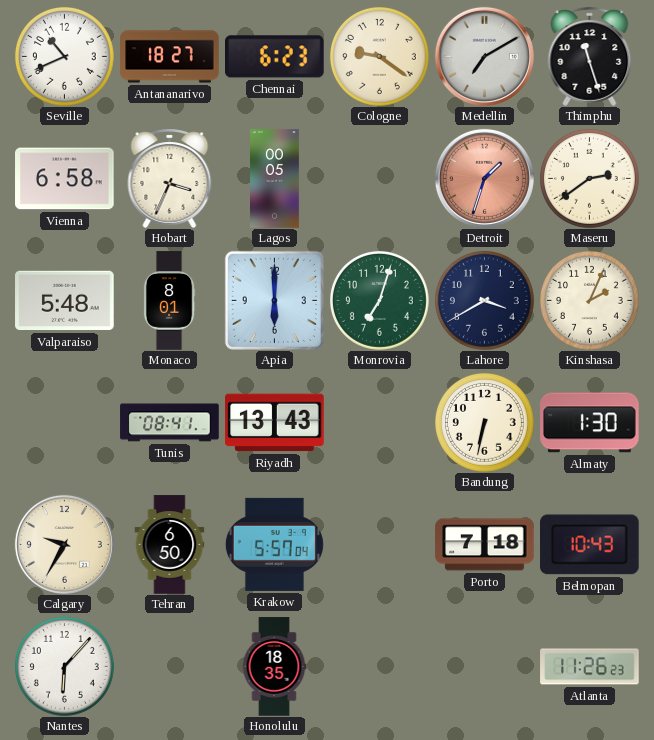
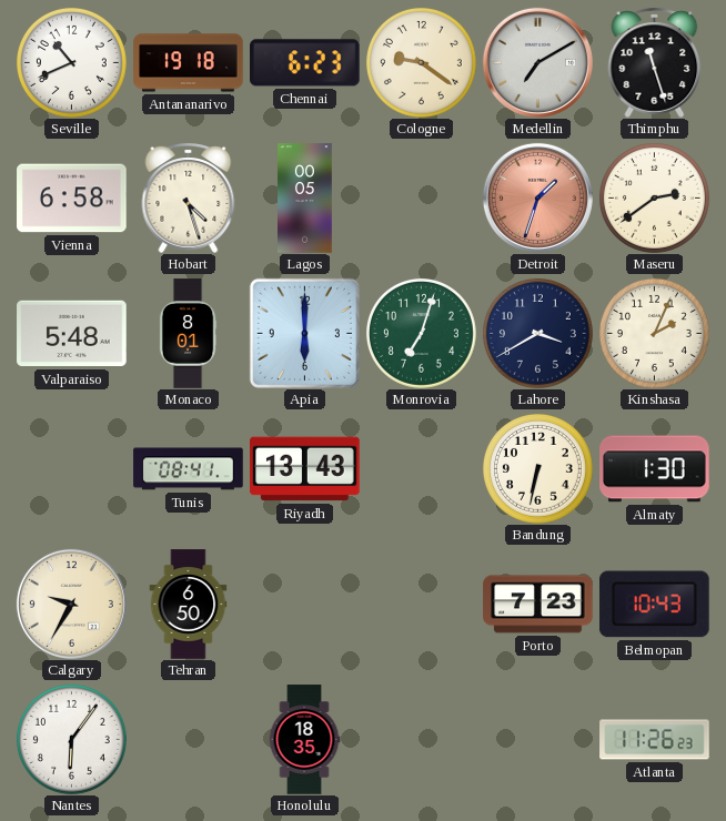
Antananarivo: 18:27 -> 19:18
Hobart: 3:34 -> 4:27
Krakow: 5:57 -> none
Porto: 7:18 -> 7:23
Nantes: 6:07 -> 6:06
